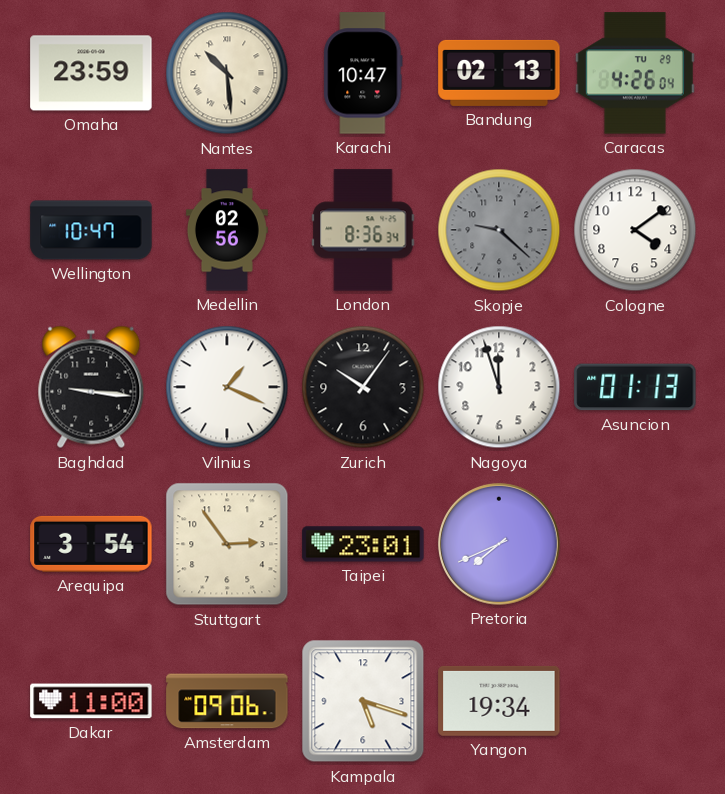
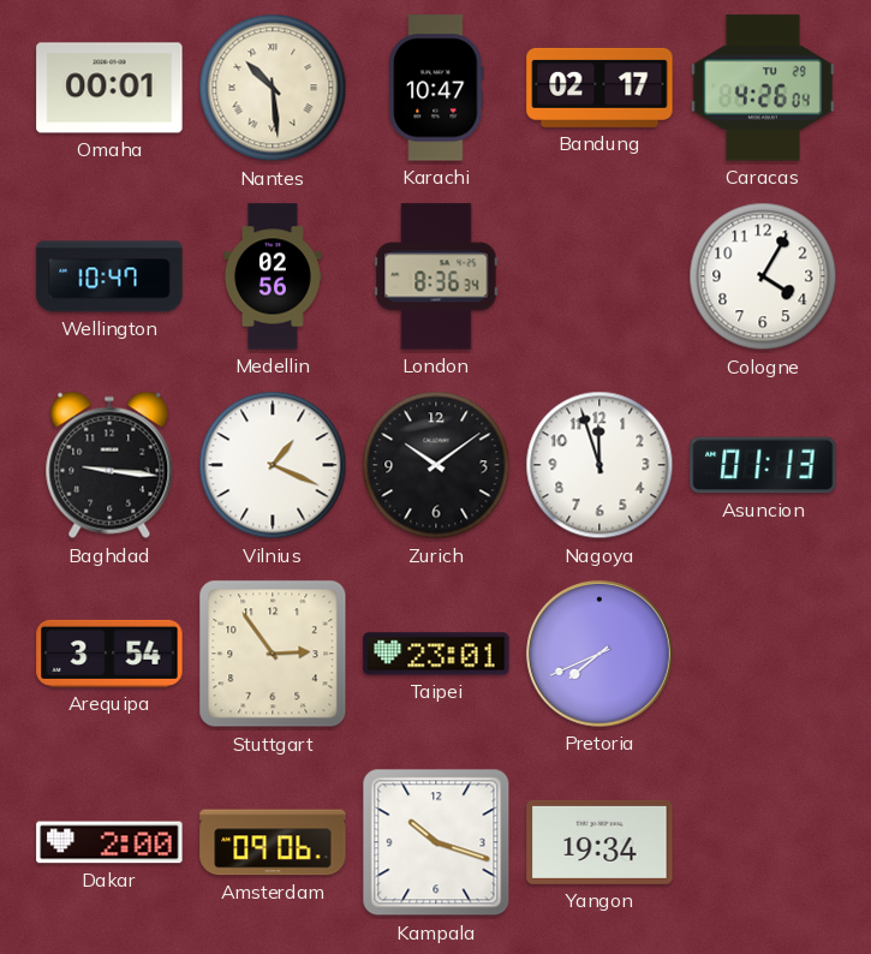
Omaha: 23:59 -> 00:01
Bandung: 02:13 -> 02:17
Skopje: 9:22 -> none
Cologne: 4:09 -> 4:05
Zurich: 10:06 -> 10:09
Dakar: 11:00 -> 2:00
Kampala: 5:18 -> 10:18
